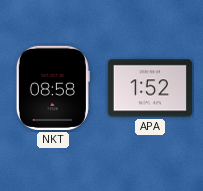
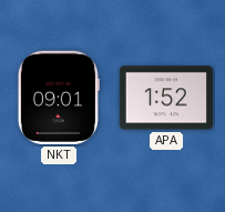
NKT: 08:58 -> 09:01
